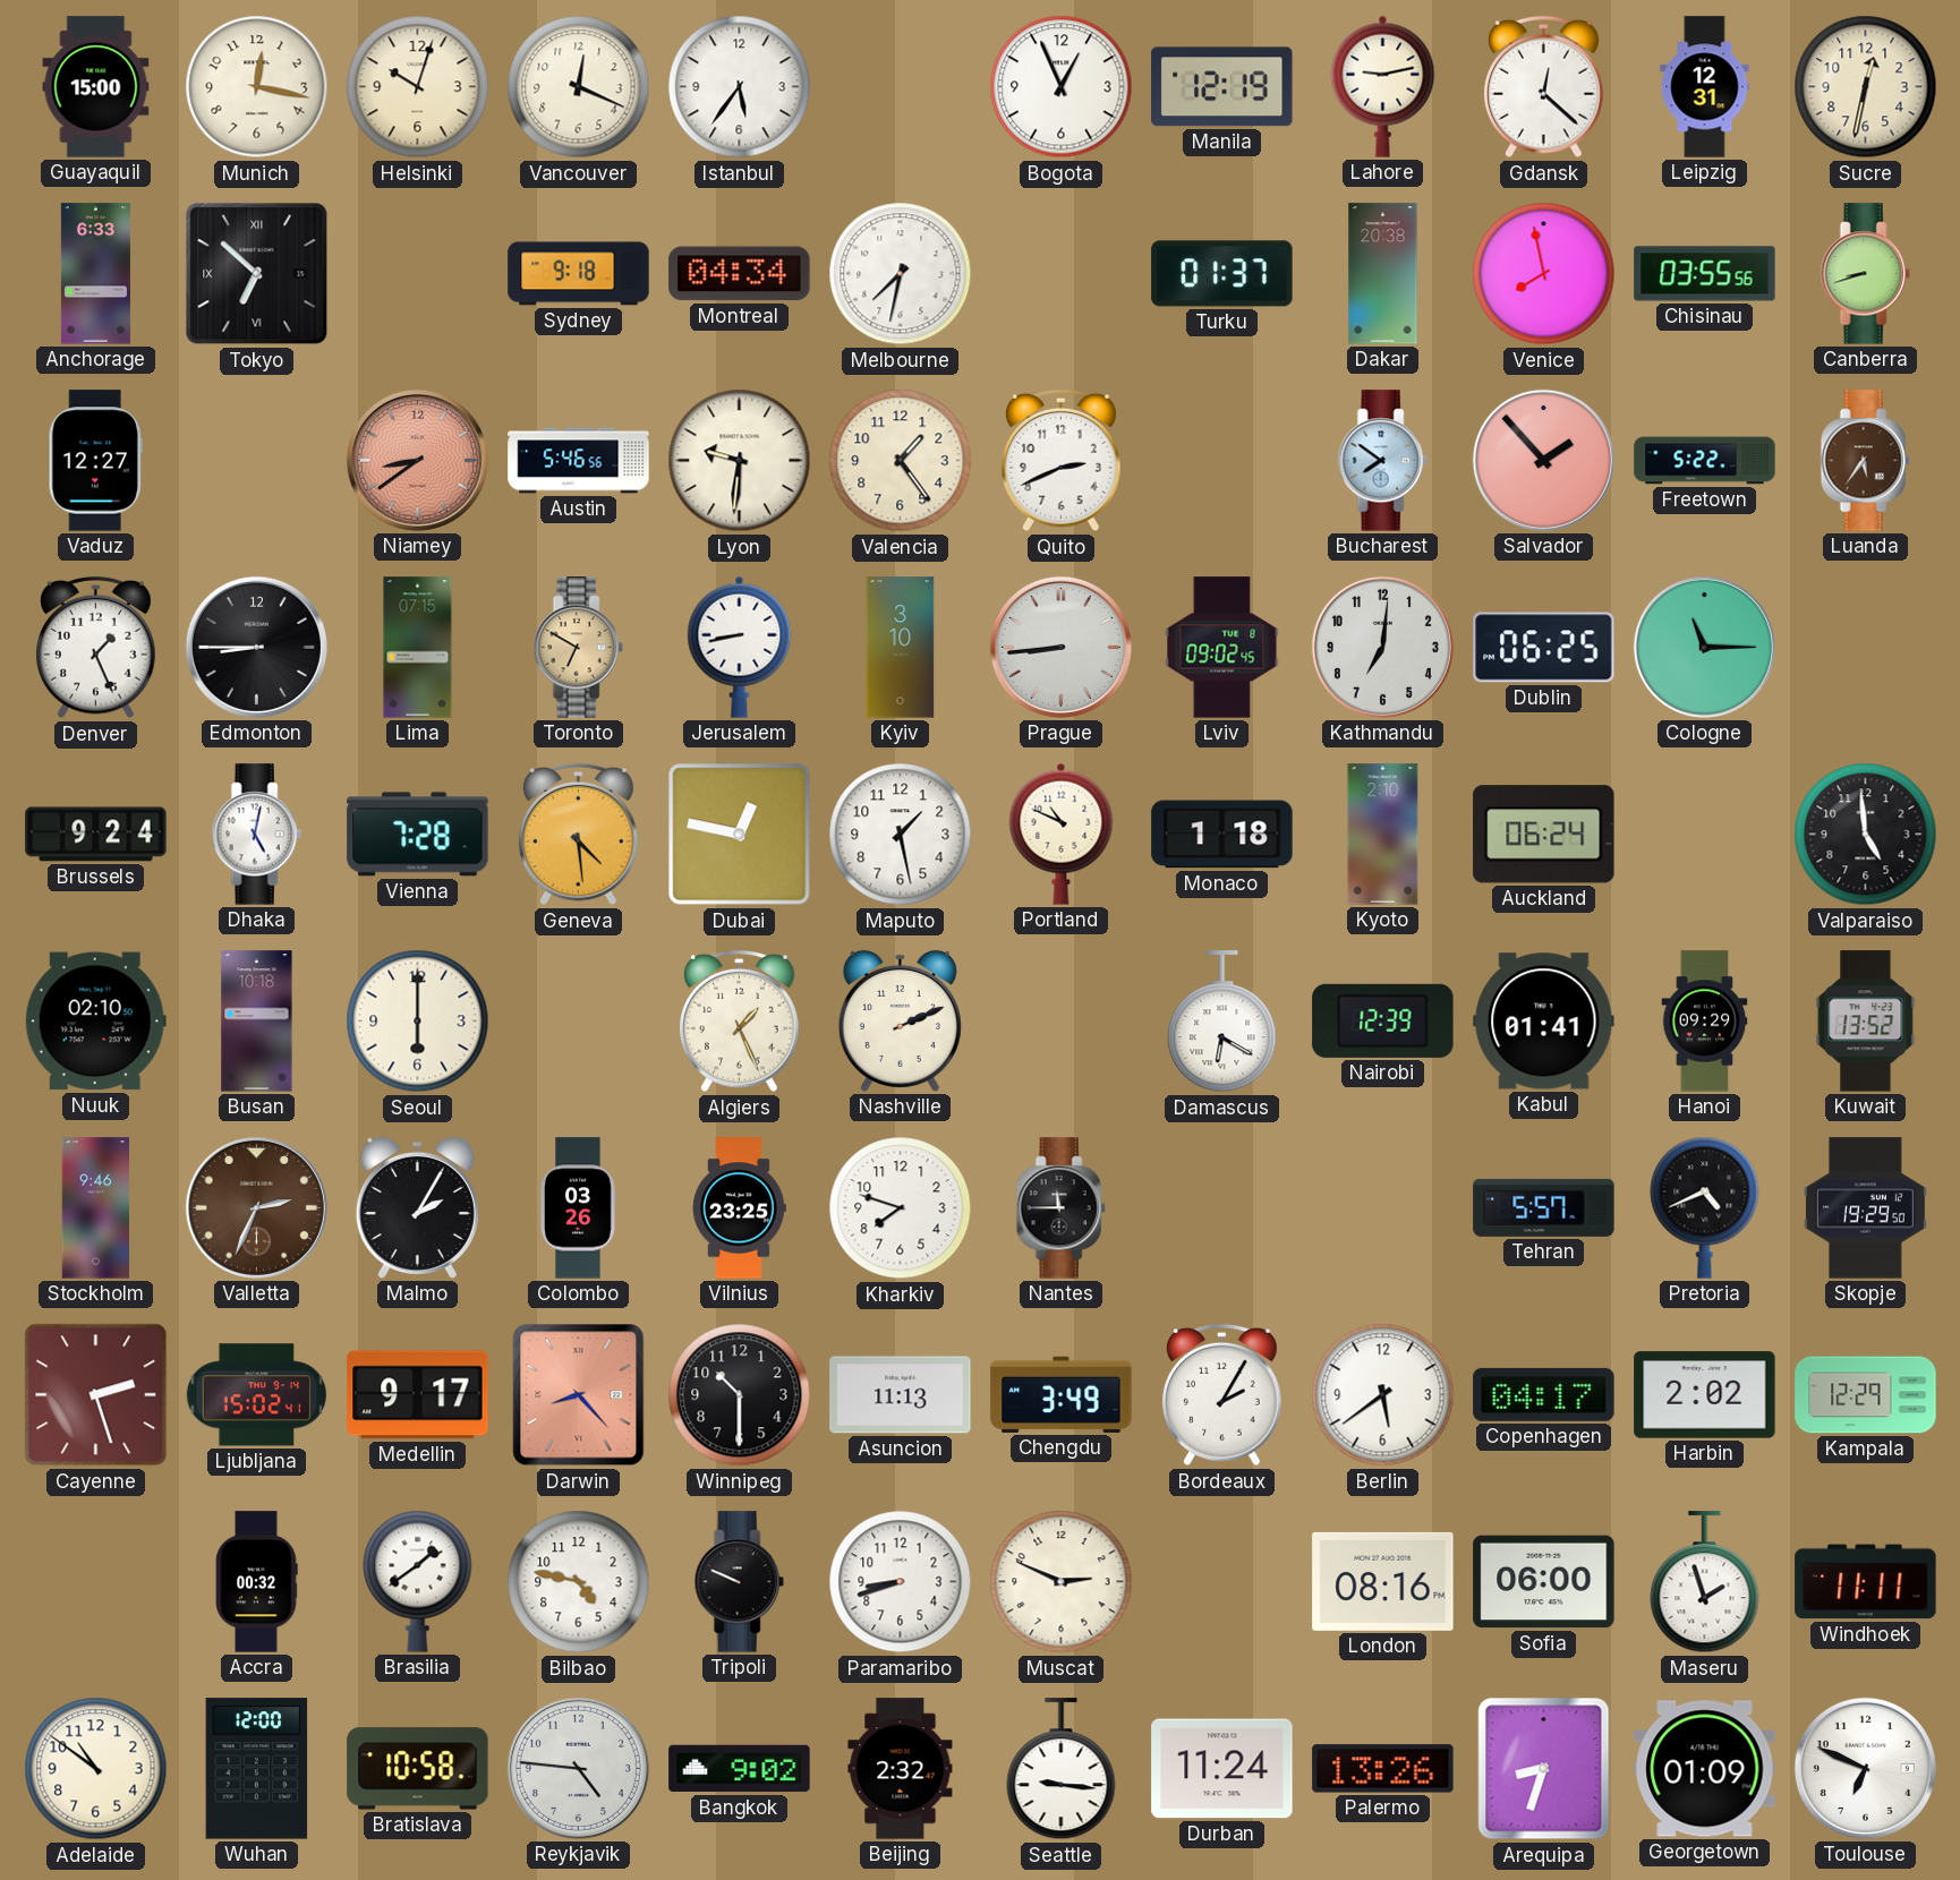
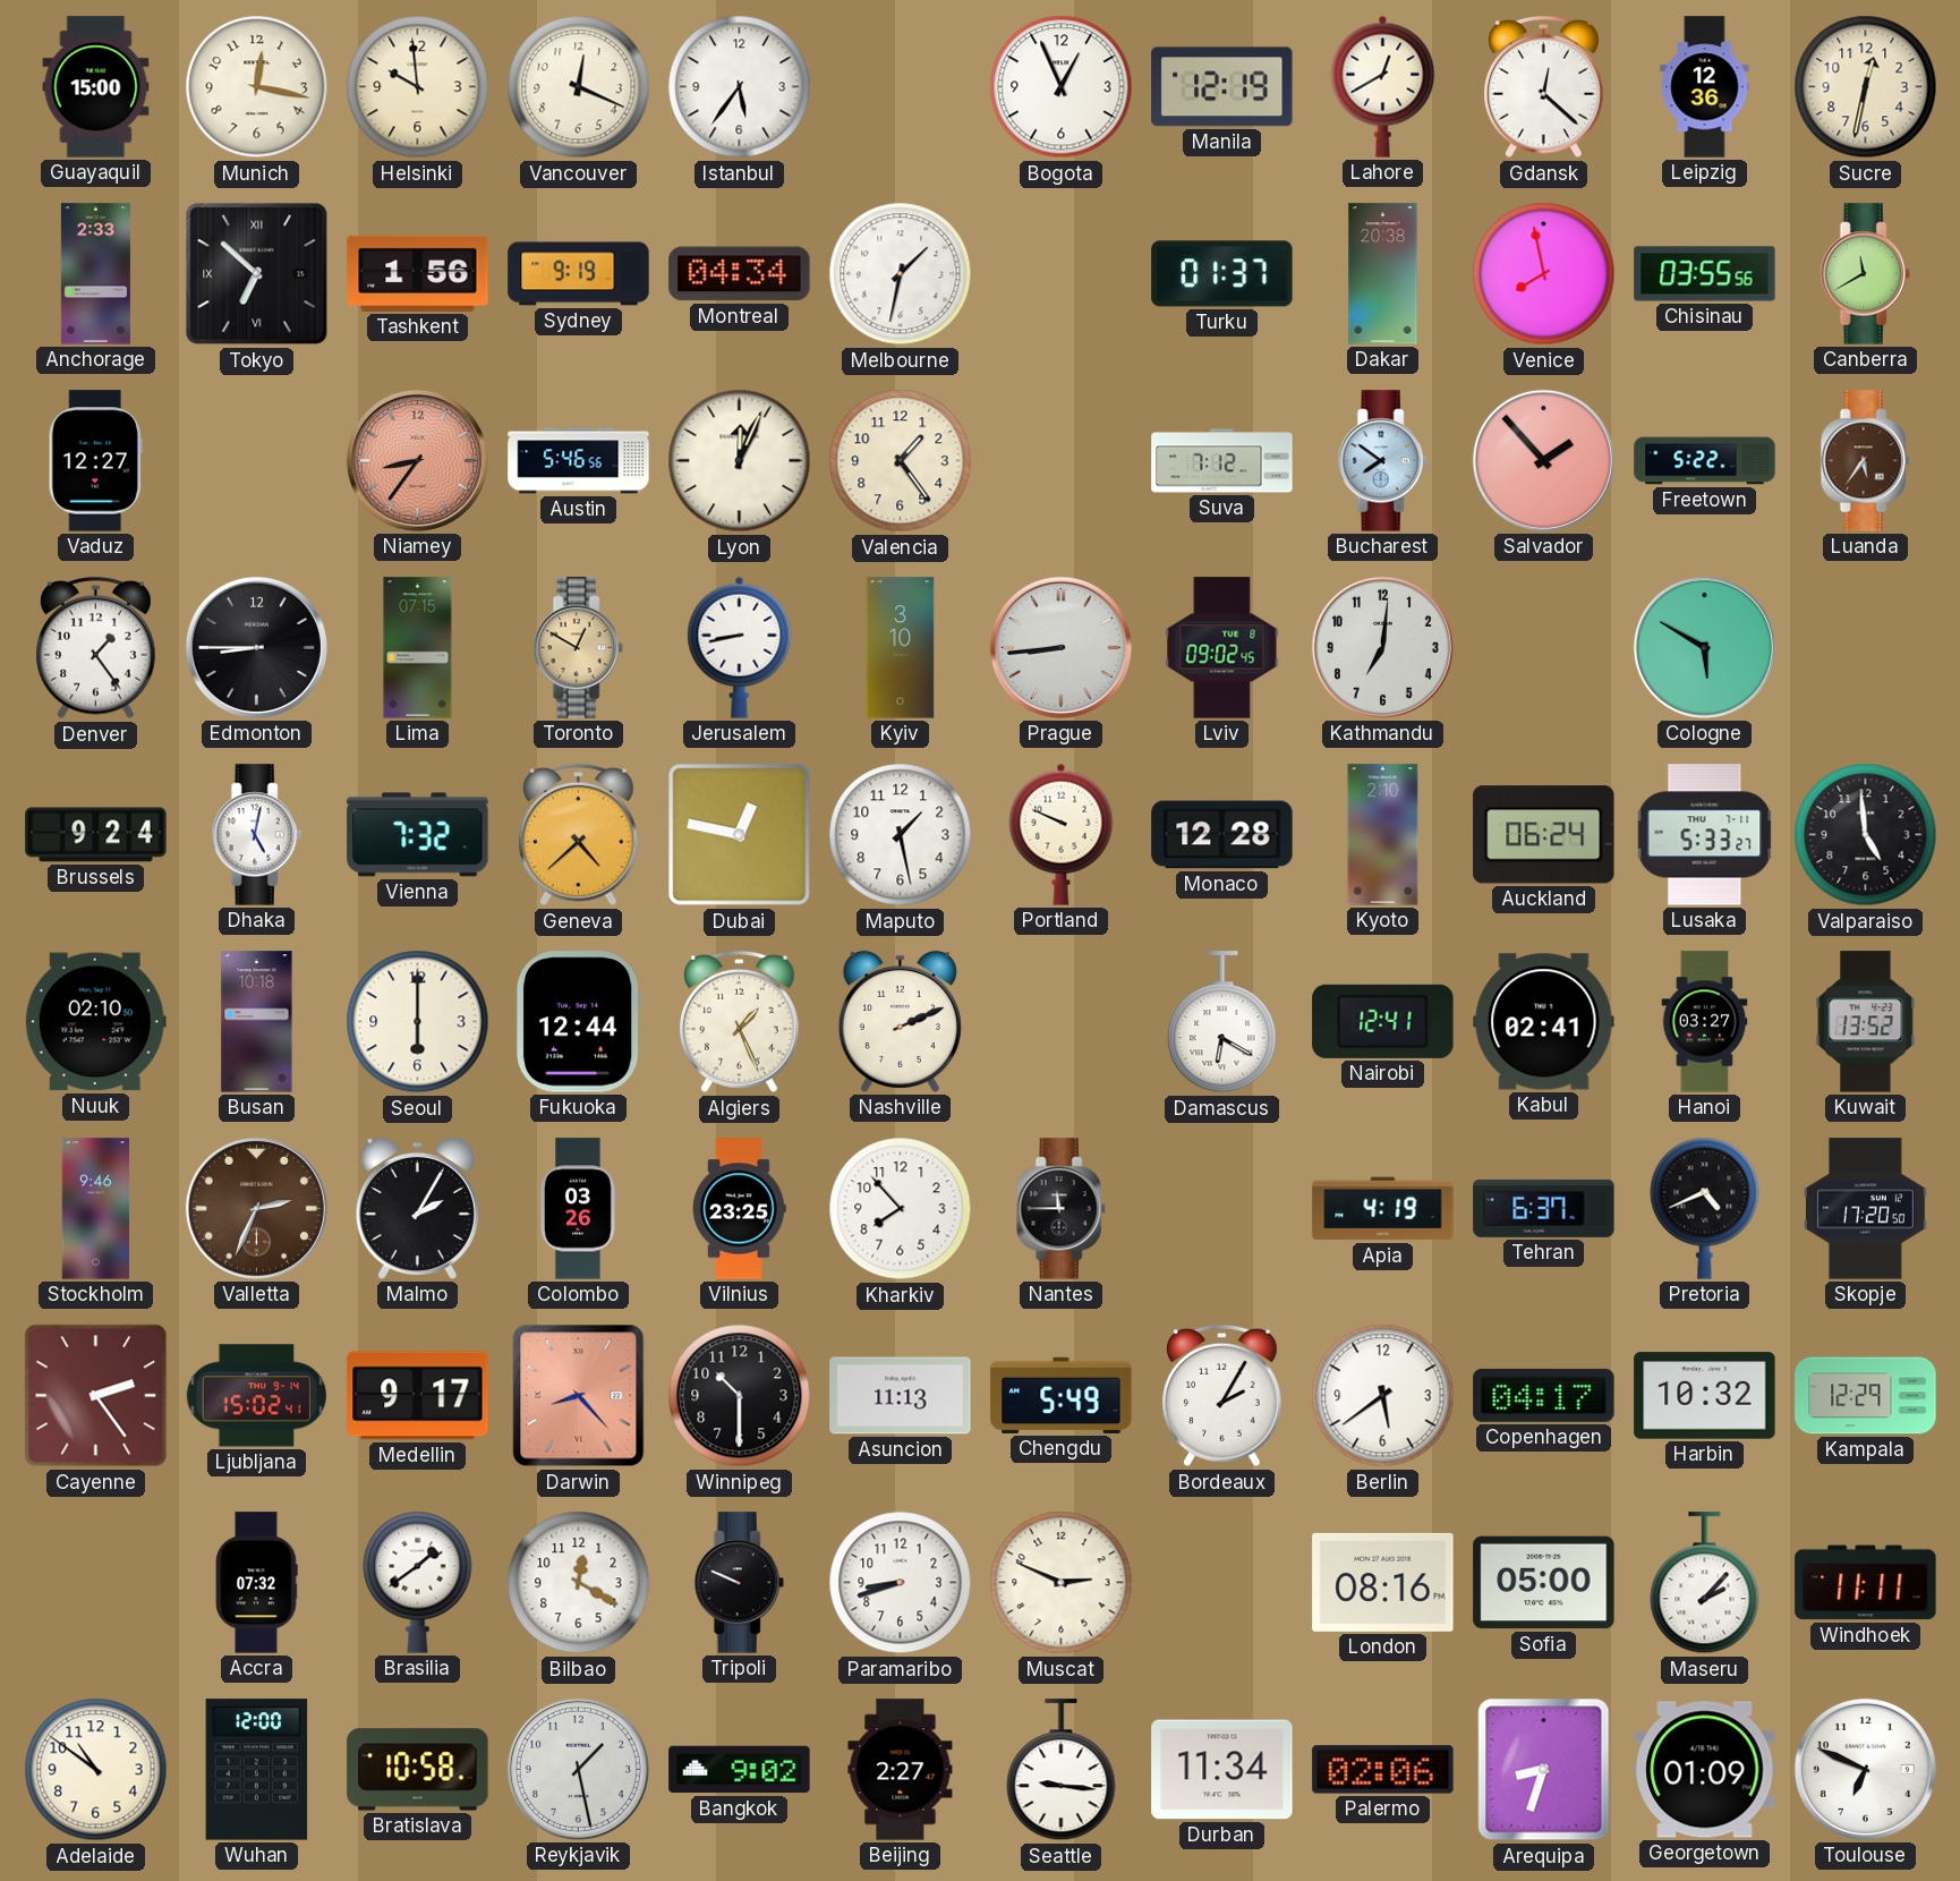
Helsinki: 10:03 -> 9:59
Lahore: 9:13 -> 12:40
Leipzig: 12:31 -> 12:36
Anchorage: 6:33 -> 2:33
Tashkent: none -> 1:56
Sydney: 9:18 -> 9:19
Melbourne: 7:32 -> 1:32
Canberra: 8:42 -> 11:40
Niamey: 8:39 -> 8:36
Lyon: 9:31 -> 12:04
Quito: 2:41 -> none
Suva: none -> 7:12
Denver: 1:26 -> 1:24
Toronto: 6:50 -> 12:50
Dublin: 06:25 -> none
Cologne: 11:15 -> 5:50
Vienna: 7:28 -> 7:32
Geneva: 4:29 -> 4:38
Portland: 10:49 -> 9:49
Monaco: 1:18 -> 12:28
Lusaka: none -> 5:33
Fukuoka: none -> 12:44
Nairobi: 12:39 -> 12:41
Kabul: 01:41 -> 02:41
Hanoi: 09:29 -> 03:27
Kharkiv: 7:48 -> 7:53
Apia: none -> 4:19
Tehran: 5:57 -> 6:37
Skopje: 19:29 -> 17:20
Cayenne: 2:27 -> 2:24
Chengdu: 3:49 -> 5:49
Harbin: 2:02 -> 10:32
Accra: 00:32 -> 07:32
Bilbao: 4:47 -> 12:20
Sofia: 06:00 -> 05:00
Maseru: 1:57 -> 2:07
Reykjavik: 4:46 -> 1:28
Beijing: 2:32 -> 2:27
Durban: 11:24 -> 11:34
Palermo: 13:26 -> 02:06
